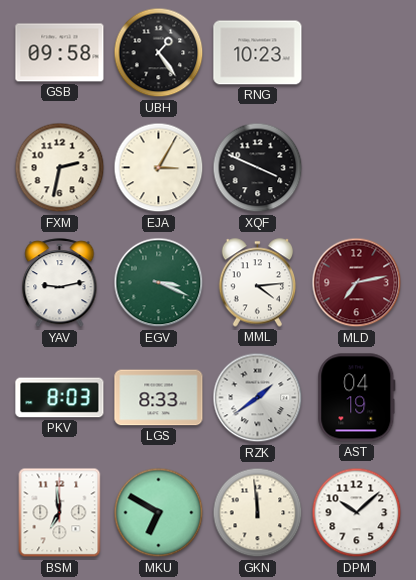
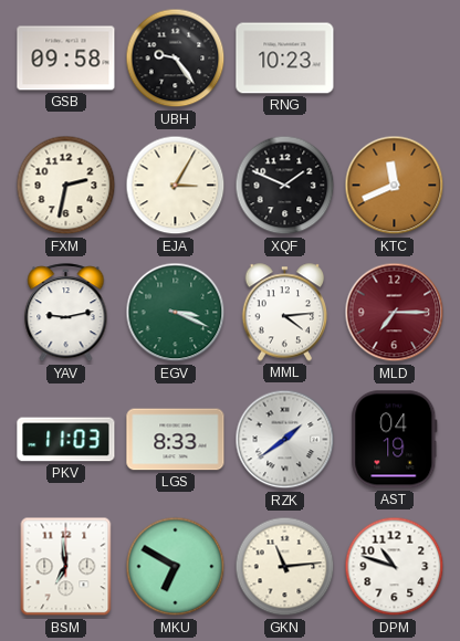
UBH: 1:24 -> 9:24
XQF: 3:49 -> 1:49
KTC: none -> 11:41
MLD: 7:13 -> 7:15
PKV: 8:03 -> 11:03
GKN: 11:59 -> 11:14
DPM: 10:08 -> 10:48
